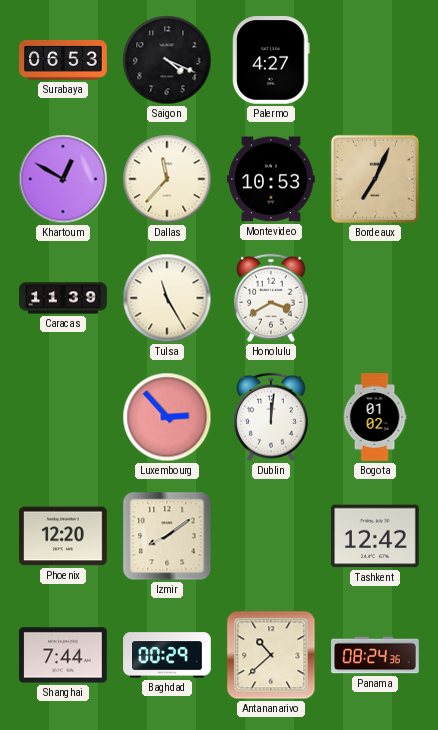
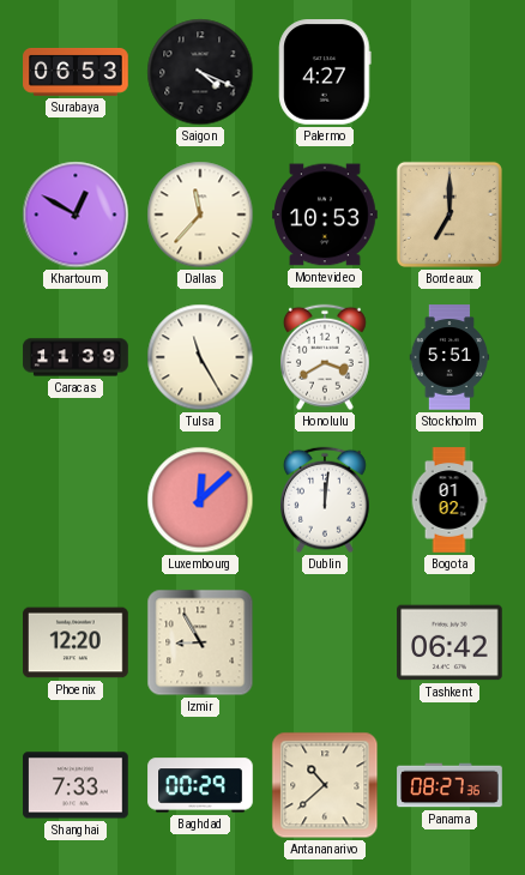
Bordeaux: 7:04 -> 7:00
Stockholm: none -> 5:51
Luxembourg: 2:53 -> 12:08
Izmir: 8:09 -> 8:55
Tashkent: 12:42 -> 06:42
Shanghai: 7:44 -> 7:33
Panama: 08:24 -> 08:27
